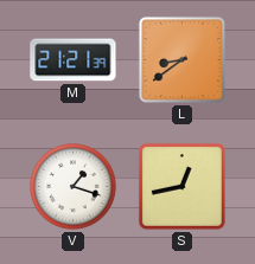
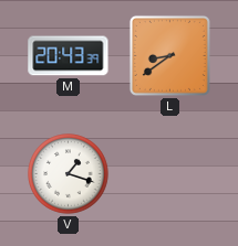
M: 21:21 -> 20:43
S: 12:43 -> none
